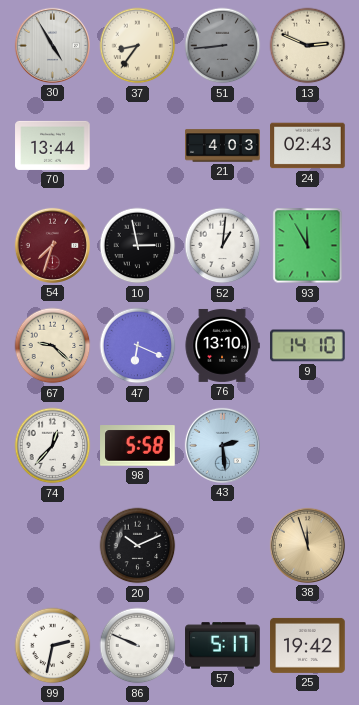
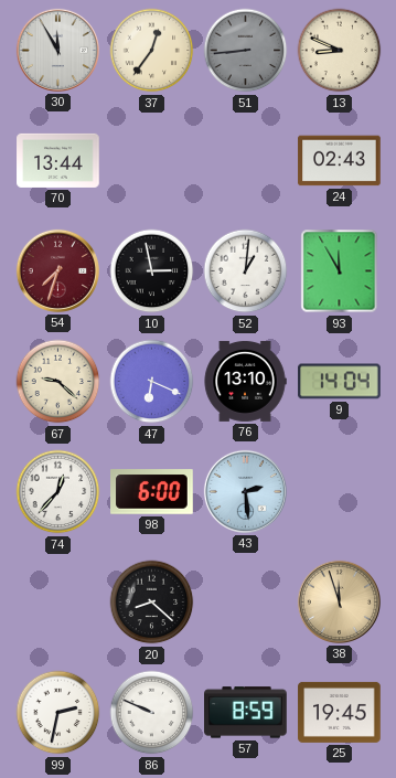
30: 4:55 -> 11:55
37: 8:36 -> 12:36
13: 2:49 -> 8:49
21: 4:03 -> none
9: 14:10 -> 14:04
98: 5:58 -> 6:00
20: 10:11 -> 8:22
57: 5:17 -> 8:59
25: 19:42 -> 19:45
